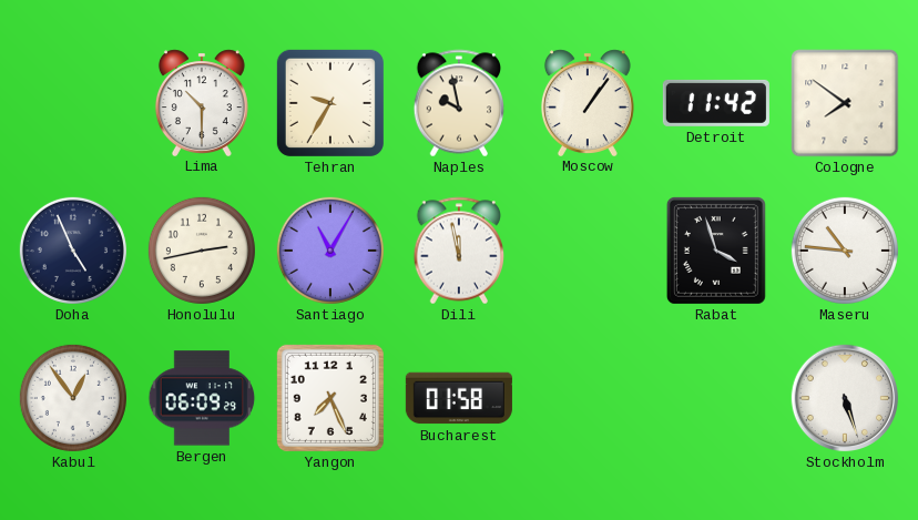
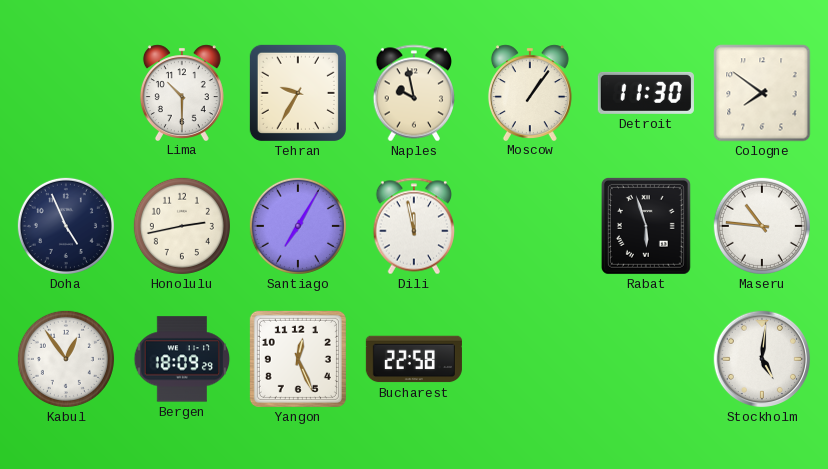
Detroit: 11:42 -> 11:30
Santiago: 11:05 -> 7:05
Rabat: 3:57 -> 5:57
Bergen: 06:09 -> 18:09
Yangon: 7:26 -> 12:26
Bucharest: 01:58 -> 22:58
Stockholm: 5:27 -> 5:01
